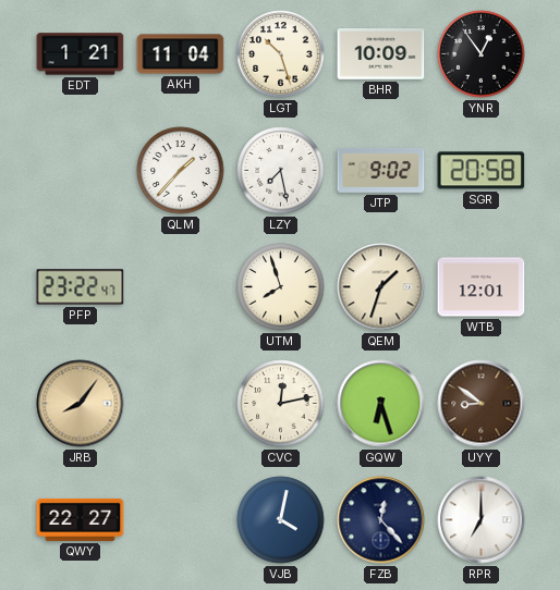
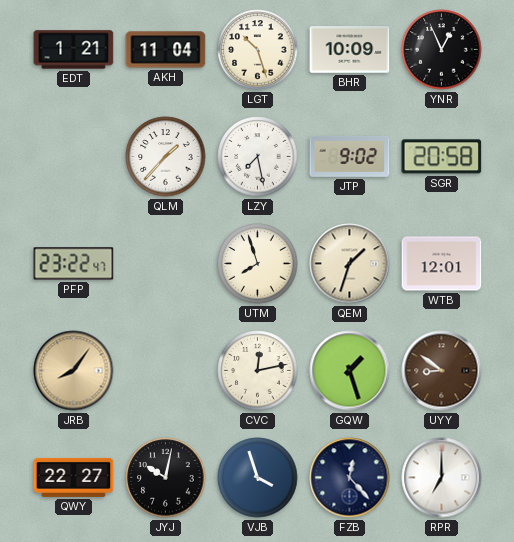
YNR: 12:54 -> 12:56
GQW: 6:27 -> 1:27
JYJ: none -> 10:02
VJB: 4:02 -> 3:57
